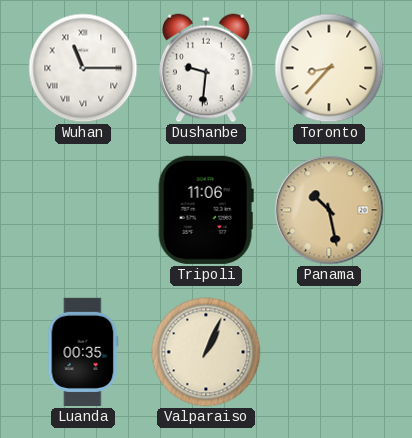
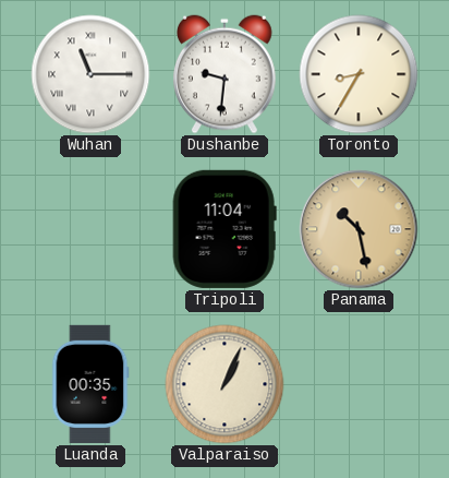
Toronto: 8:37 -> 8:35
Tripoli: 11:06 -> 11:04
